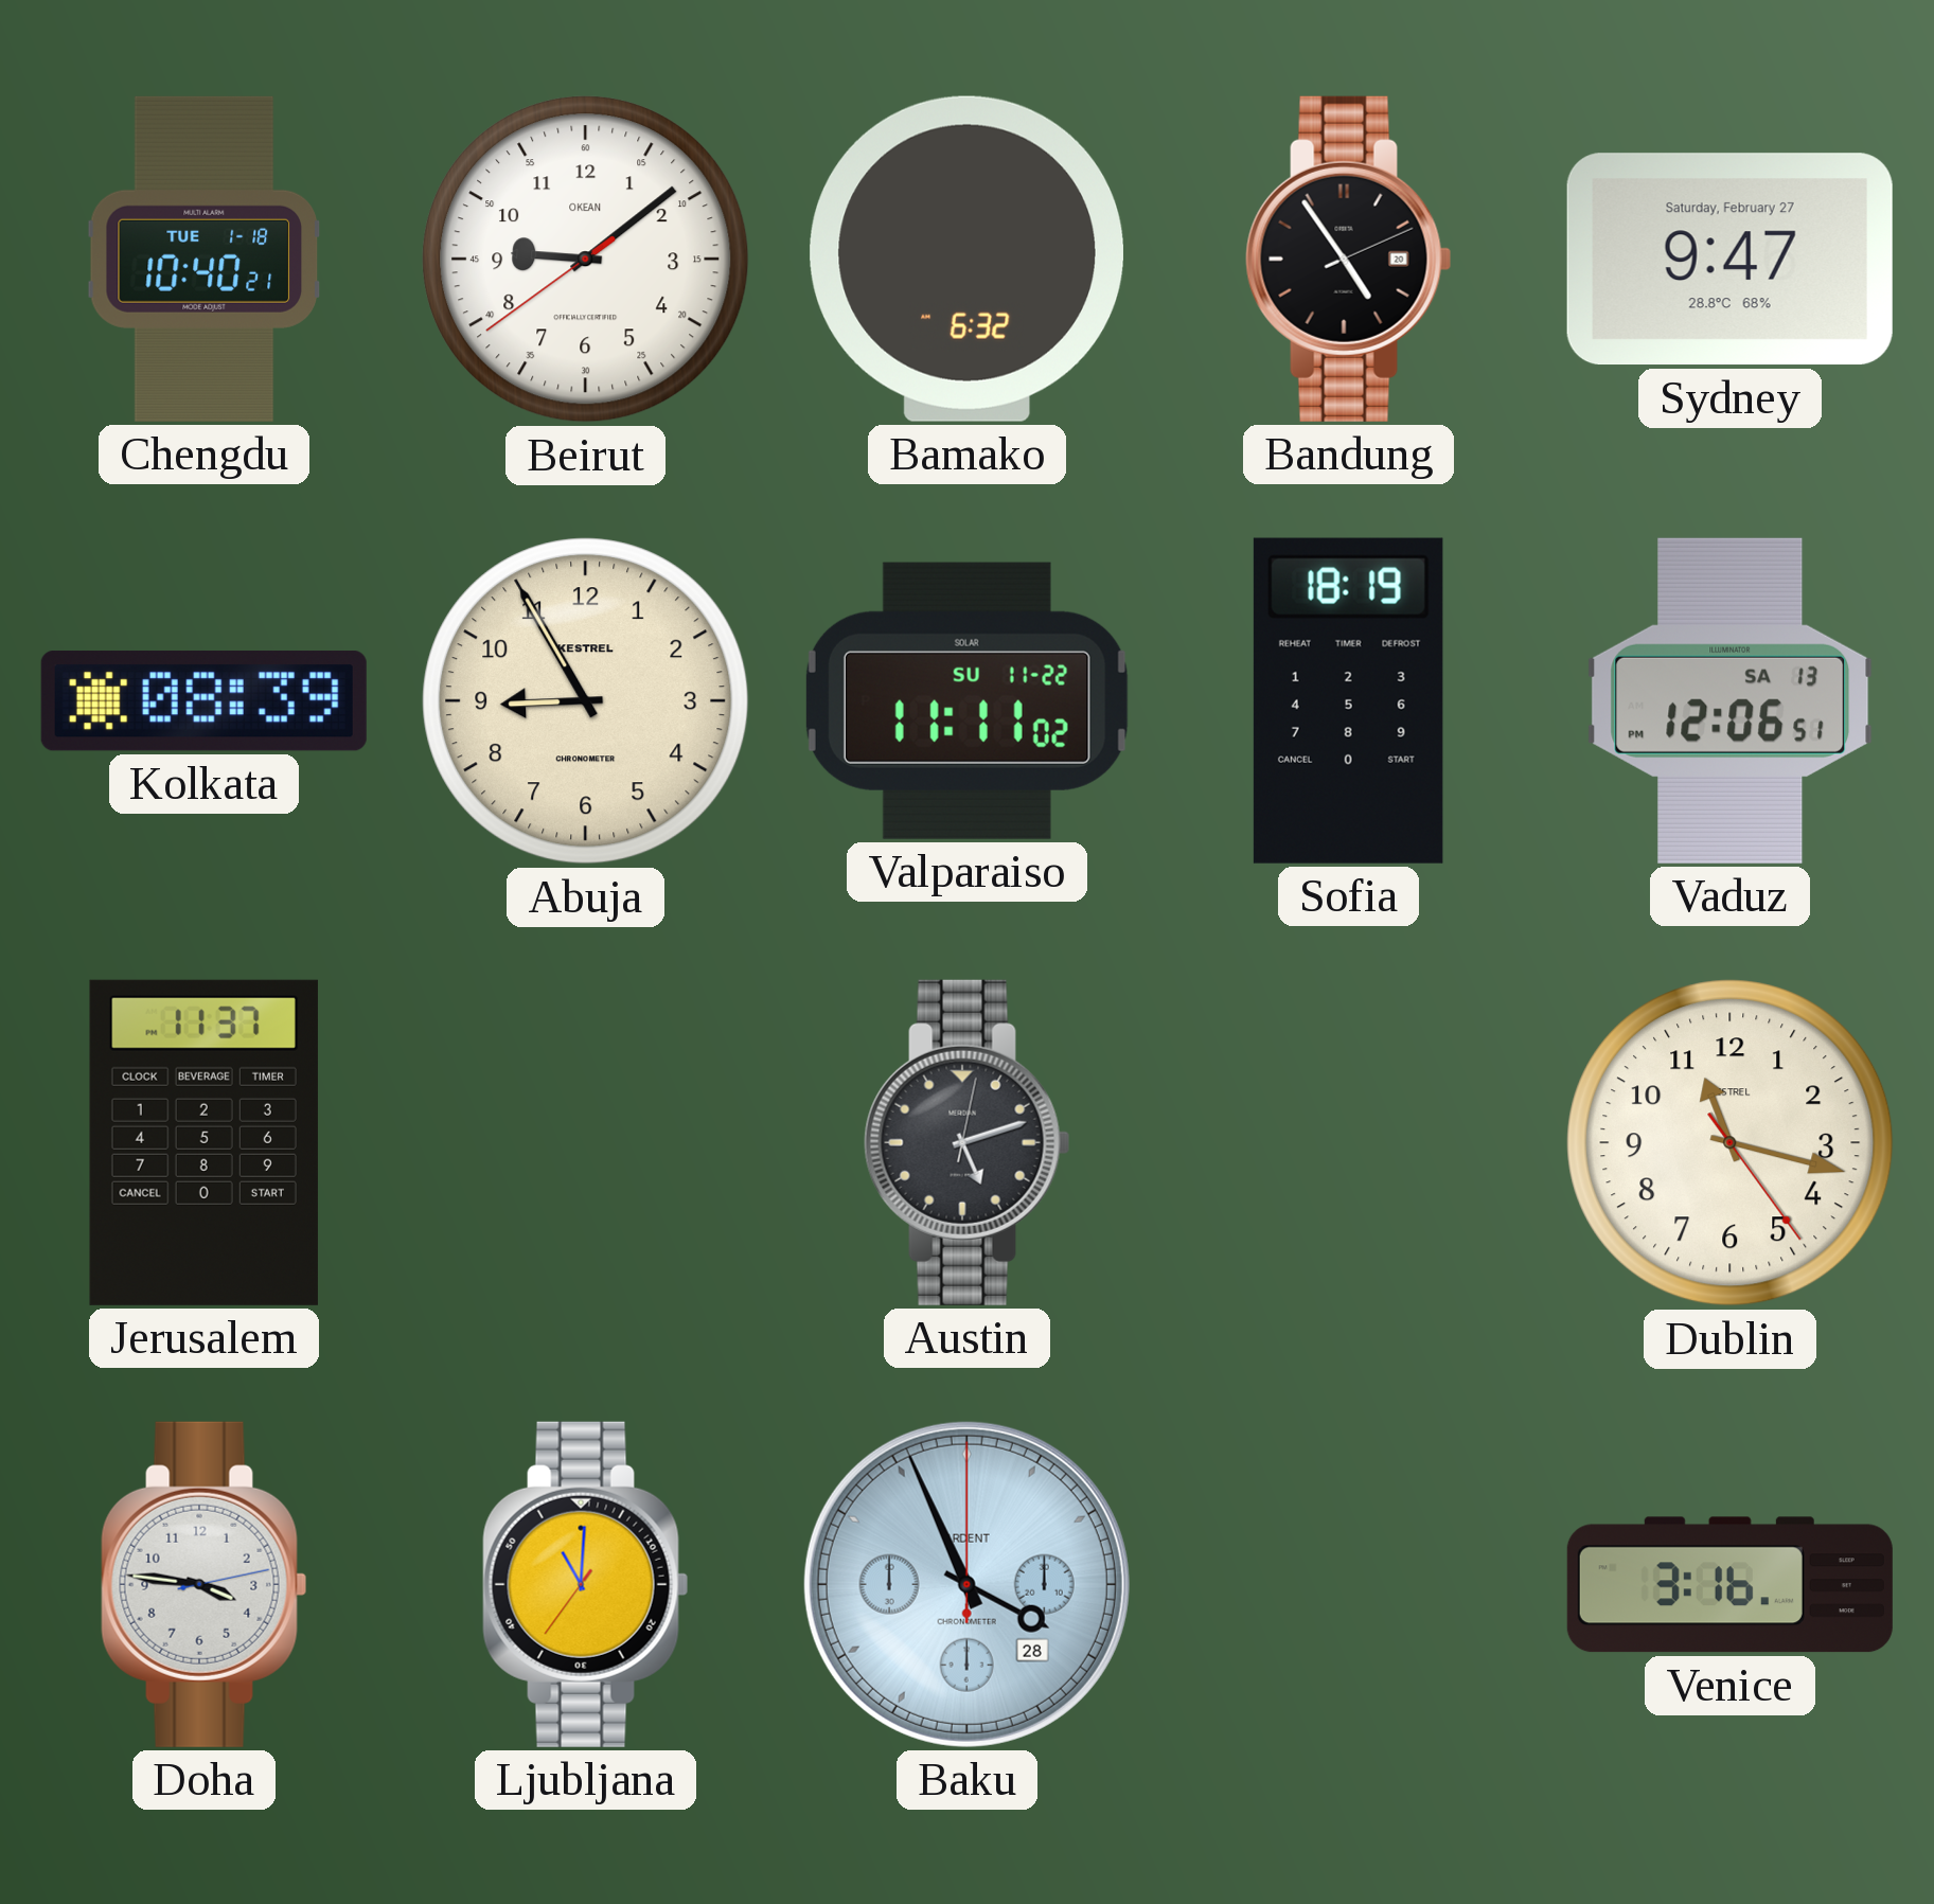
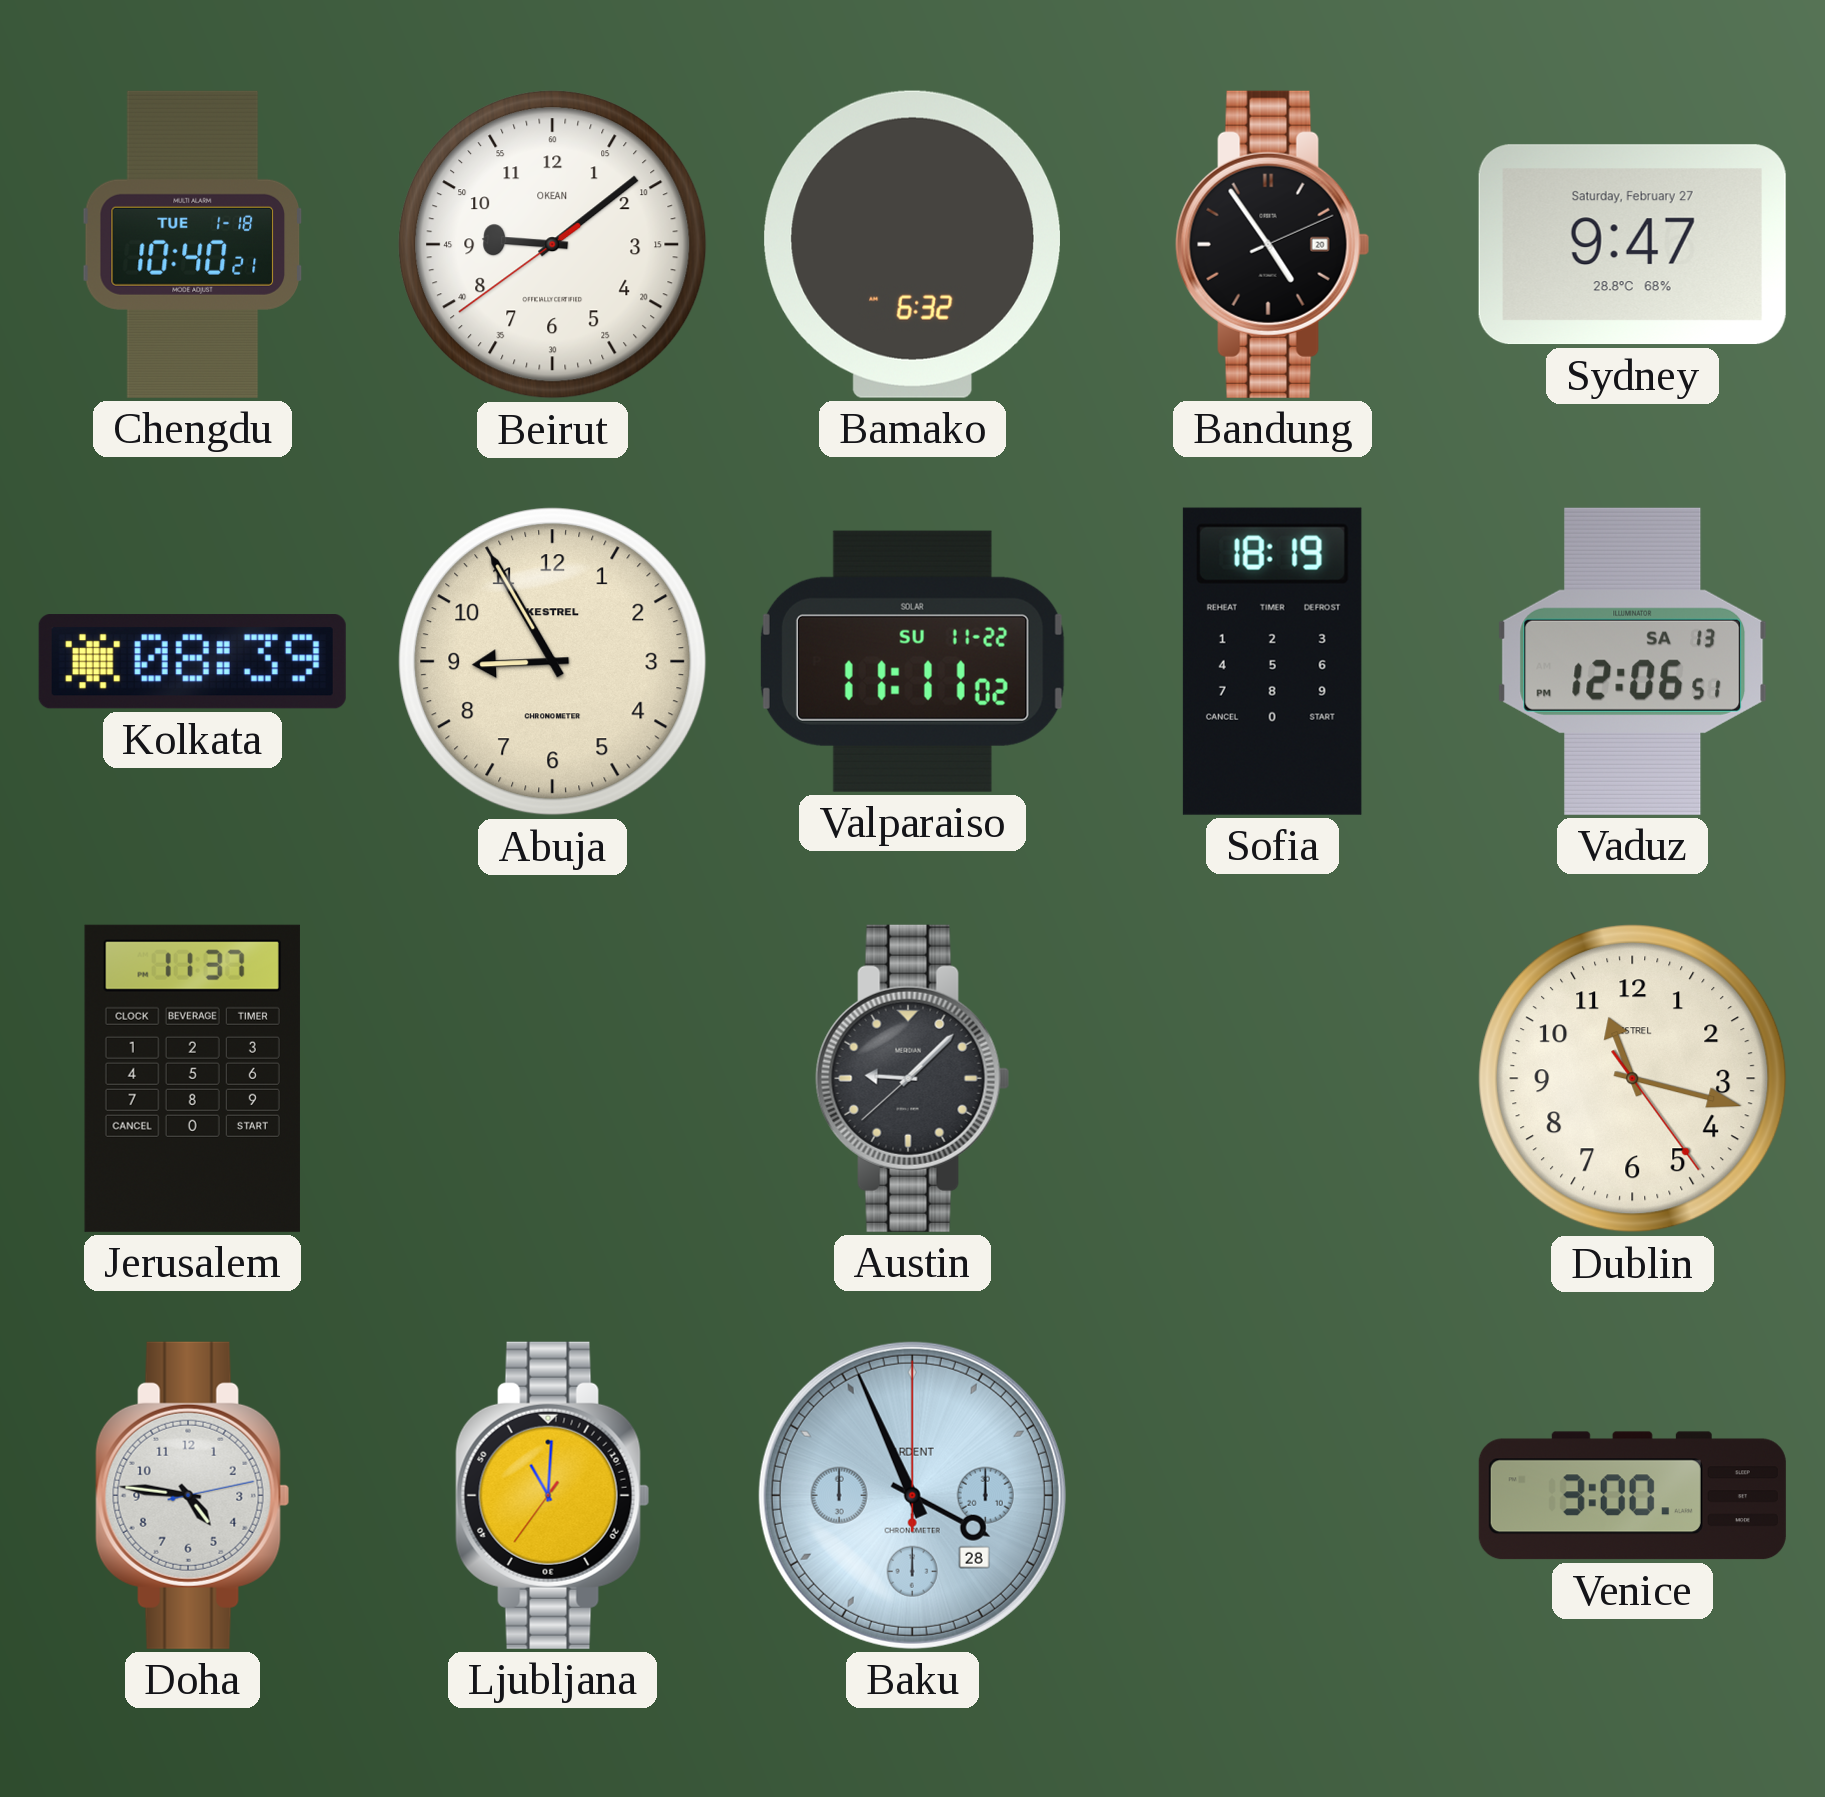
Austin: 5:12 -> 9:07
Doha: 3:46 -> 4:46
Venice: 3:16 -> 3:00
